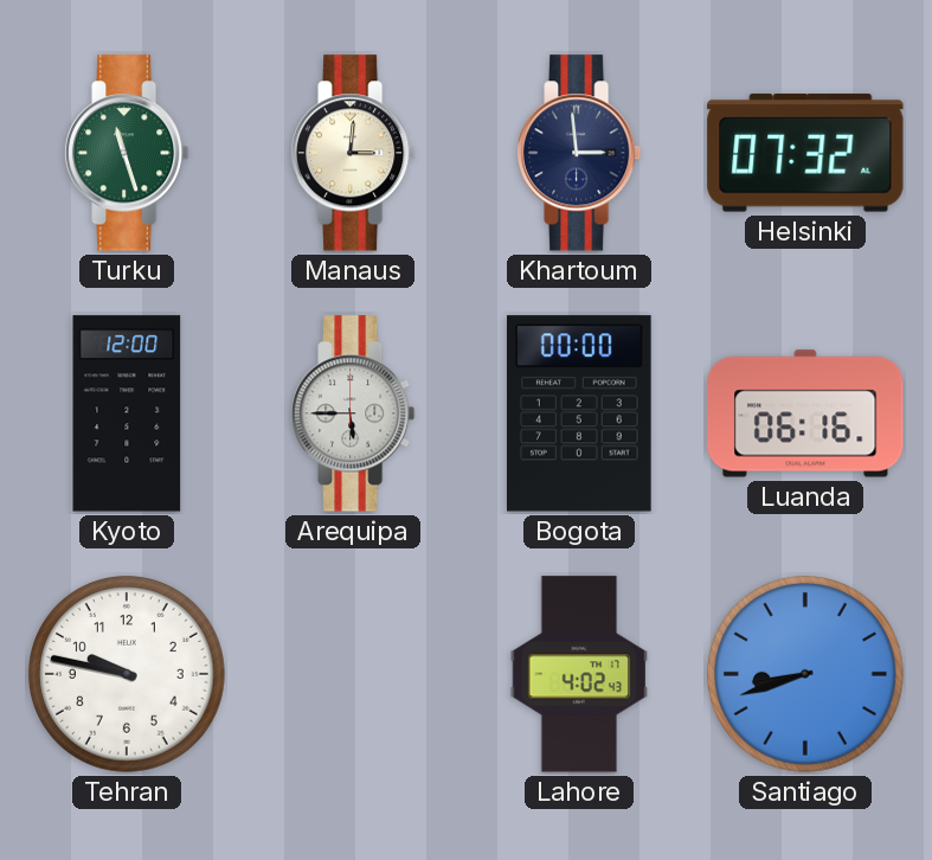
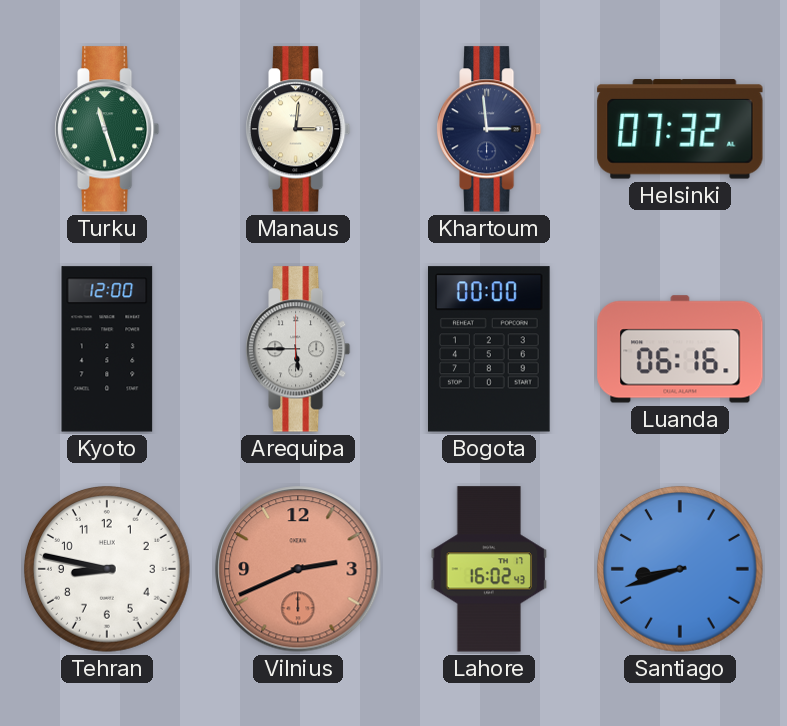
Tehran: 9:47 -> 8:47
Vilnius: none -> 2:41
Lahore: 4:02 -> 16:02
